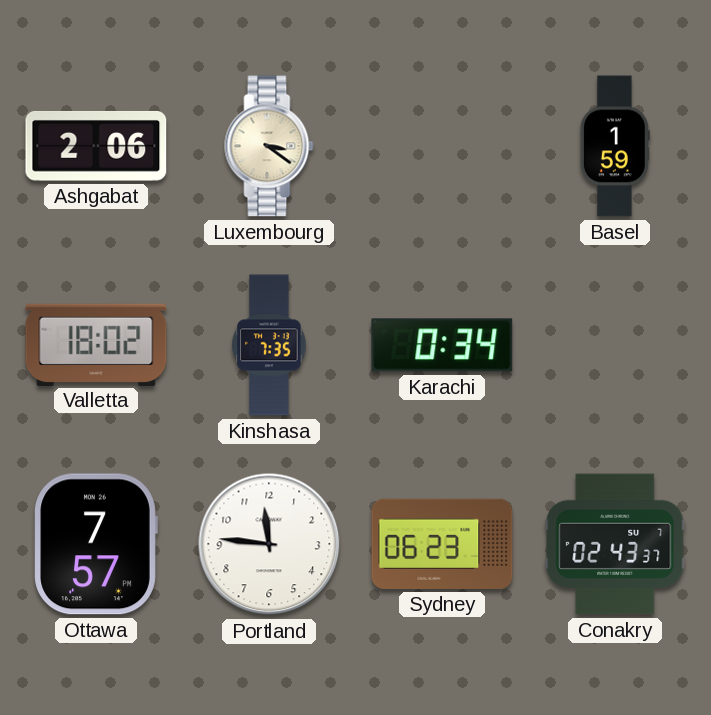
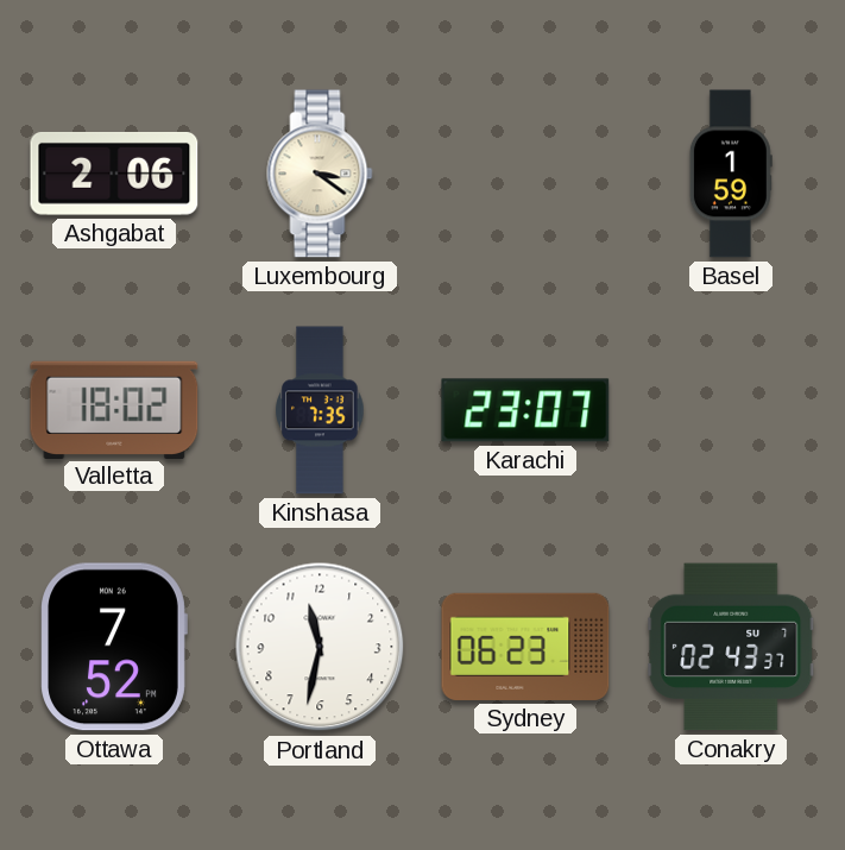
Karachi: 0:34 -> 23:07
Ottawa: 7:57 -> 7:52
Portland: 11:46 -> 11:32
